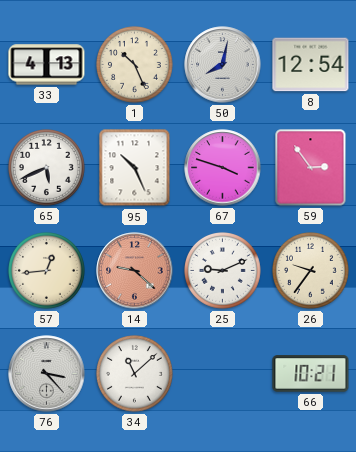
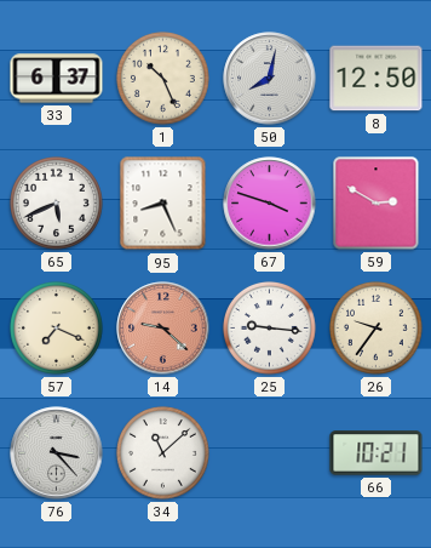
33: 4:13 -> 6:37
8: 12:54 -> 12:50
95: 10:26 -> 8:26
59: 2:54 -> 2:50
57: 12:44 -> 7:19
25: 9:11 -> 9:16
